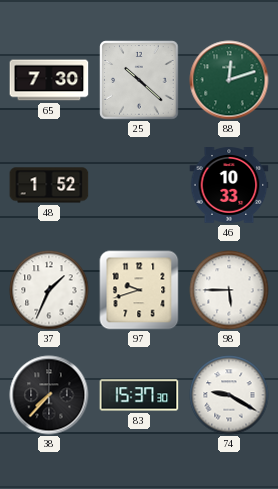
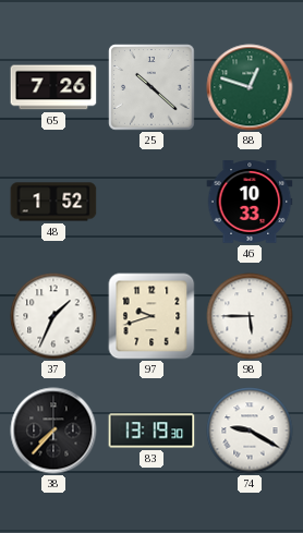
65: 7:30 -> 7:26
88: 12:12 -> 12:48
83: 15:37 -> 13:19
